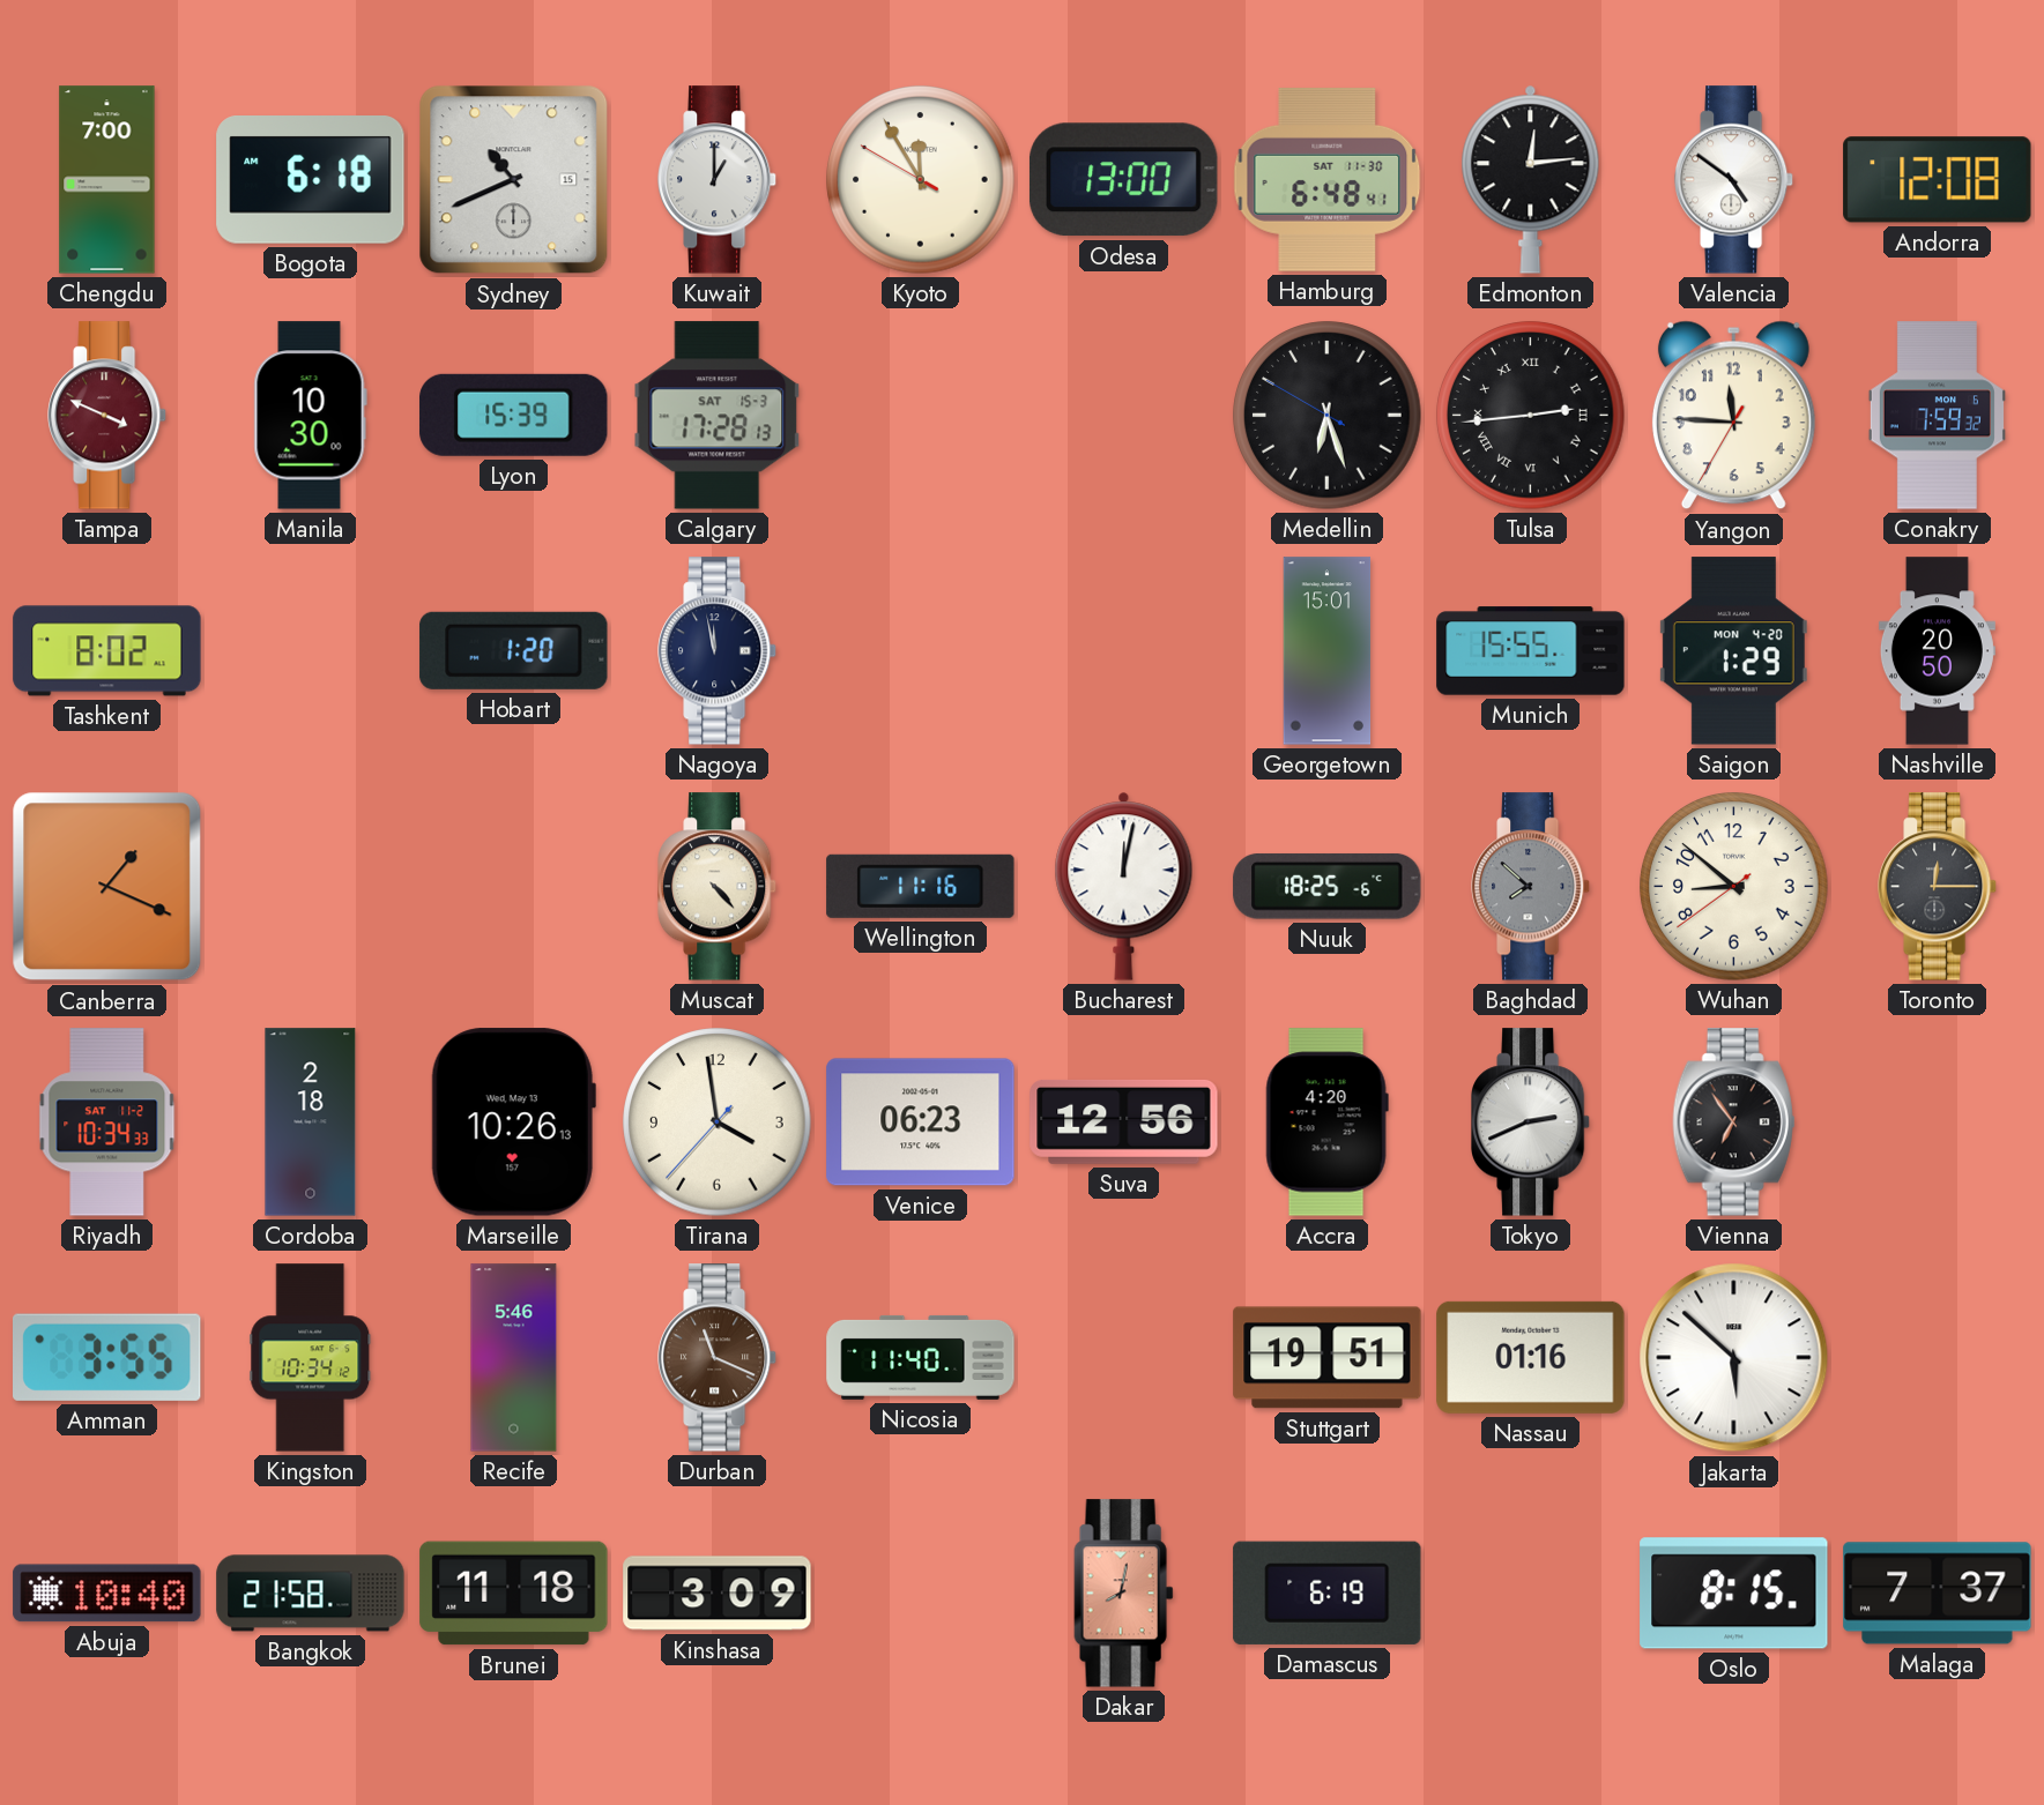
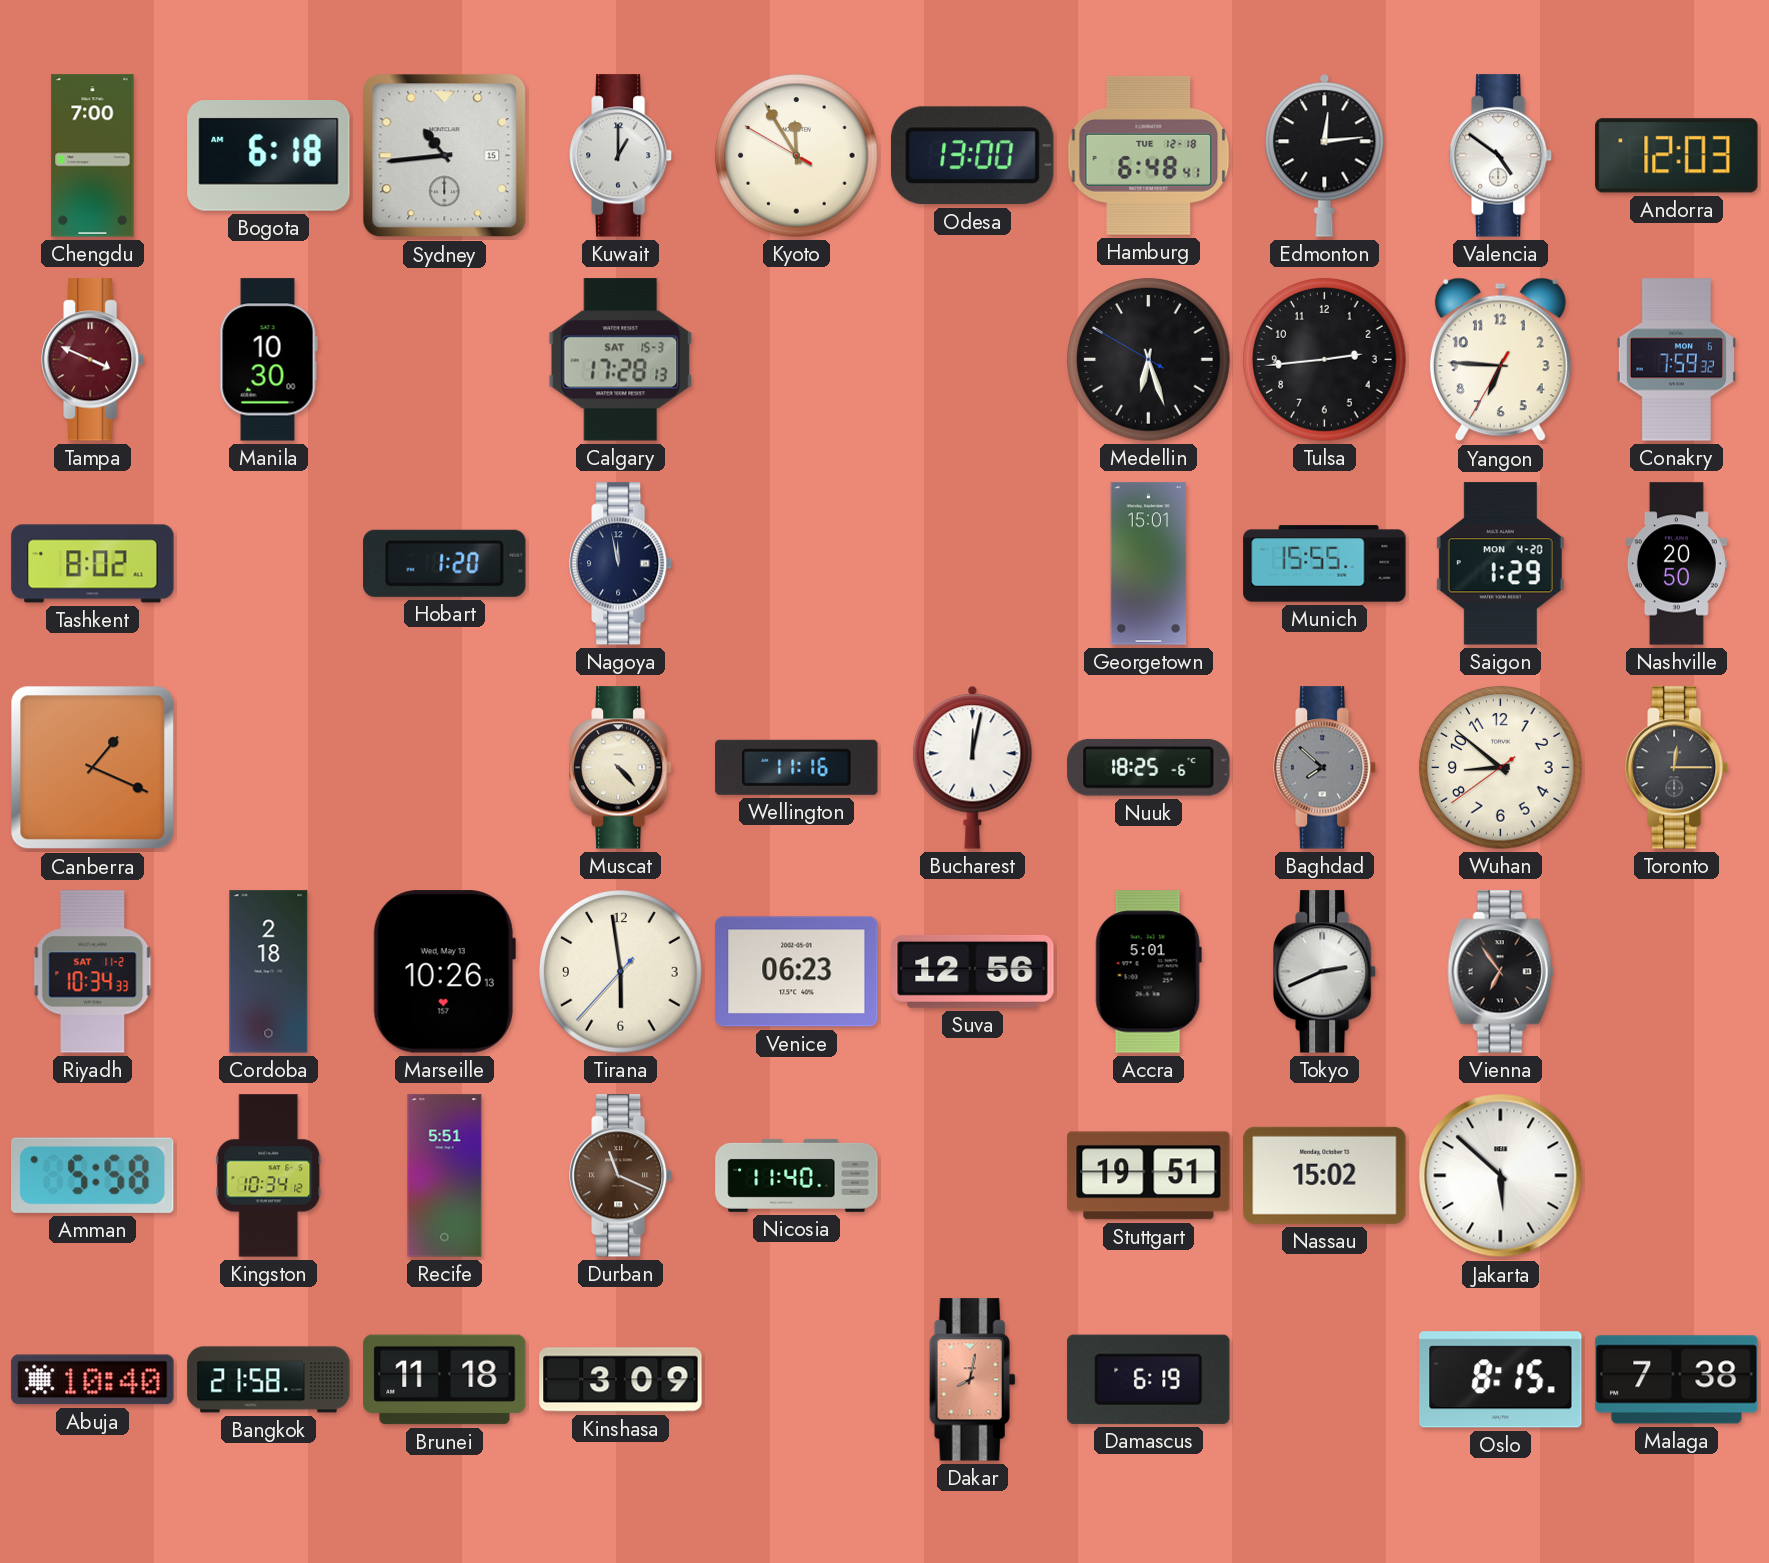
Sydney: 10:41 -> 10:44
Hamburg date: SAT 11-30 -> TUE 12-18
Andorra: 12:08 -> 12:03
Lyon: 15:39 -> none
Tulsa numerals: Roman -> Arabic
Yangon: 11:45 -> 6:45
Tirana: 3:58 -> 5:58
Accra: 4:20 -> 5:01
Amman: 3:55 -> 5:58
Recife: 5:46 -> 5:51
Nassau: 01:16 -> 15:02
Malaga: 7:37 -> 7:38
